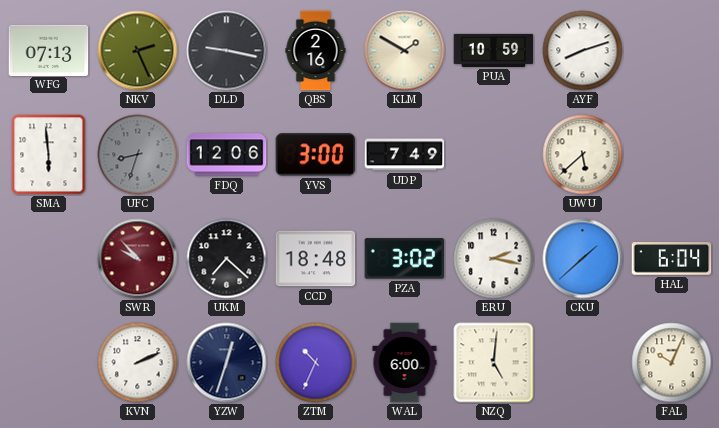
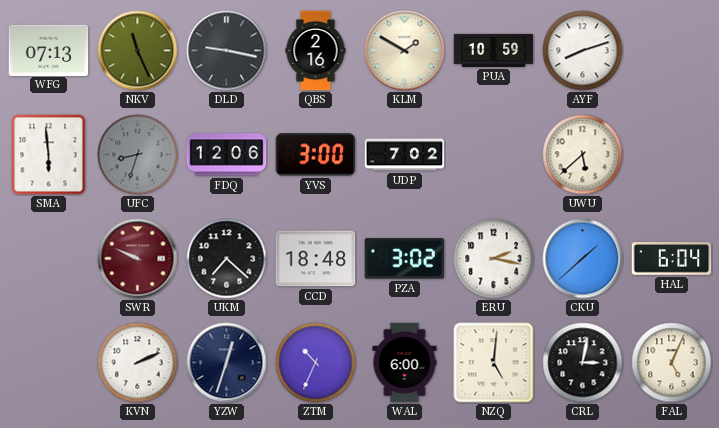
NKV: 2:26 -> 11:26
UDP: 7:49 -> 7:02
SWR: 9:53 -> 9:49
CRL: none -> 3:02
FAL: 10:04 -> 5:04
